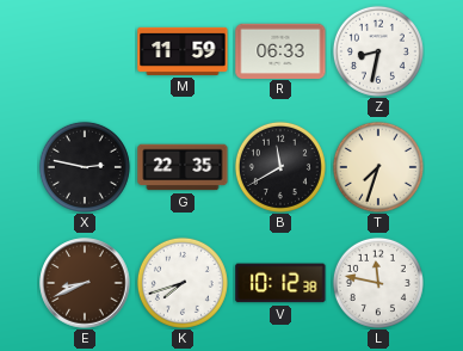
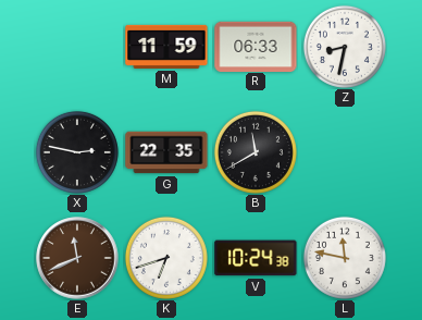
T: 7:33 -> none
E: 8:41 -> 11:41
K: 7:42 -> 6:42
V: 10:12 -> 10:24
